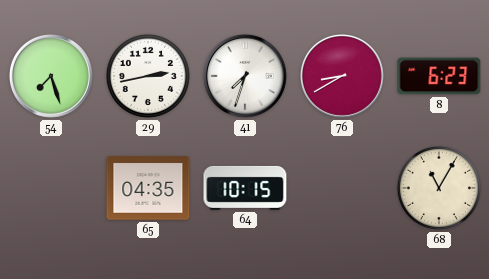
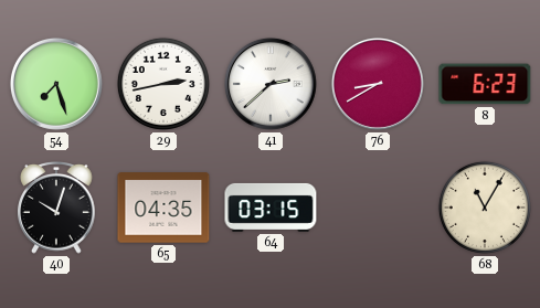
41: 7:33 -> 2:38
40: none -> 10:03
64: 10:15 -> 03:15
